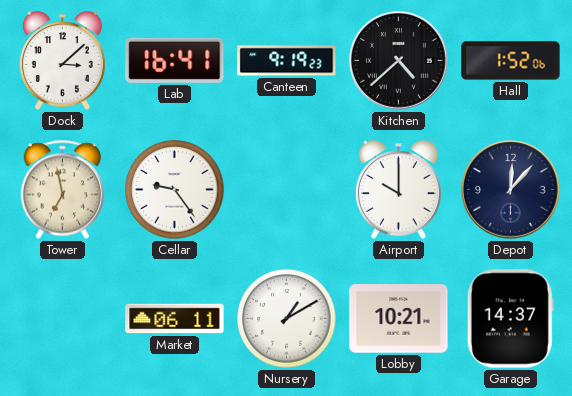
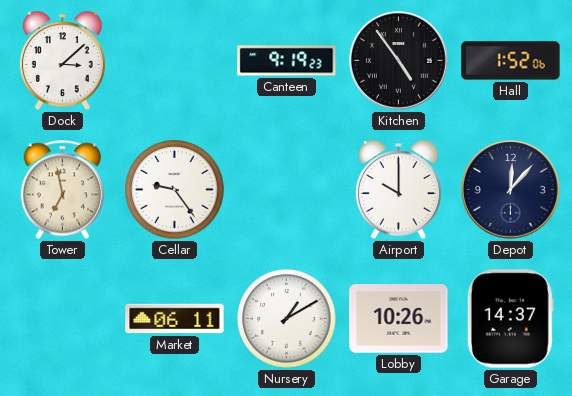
Lab: 16:41 -> none
Kitchen: 4:38 -> 4:54
Lobby: 10:21 -> 10:26
